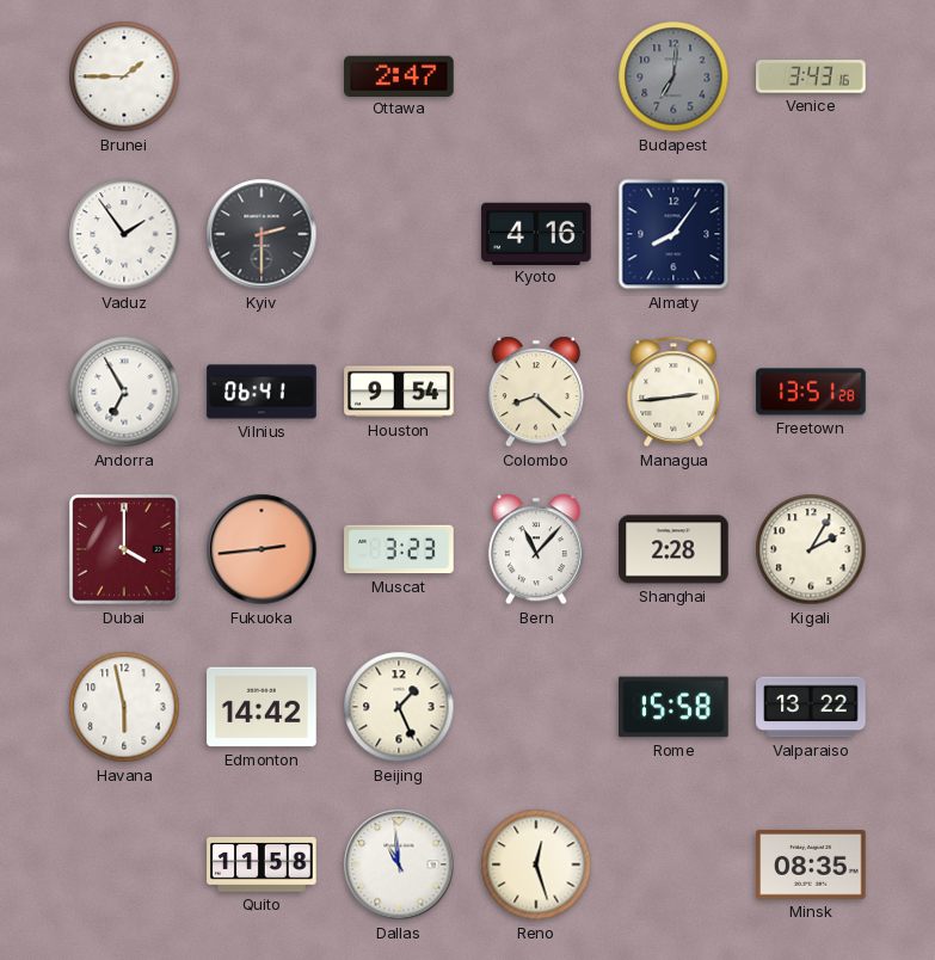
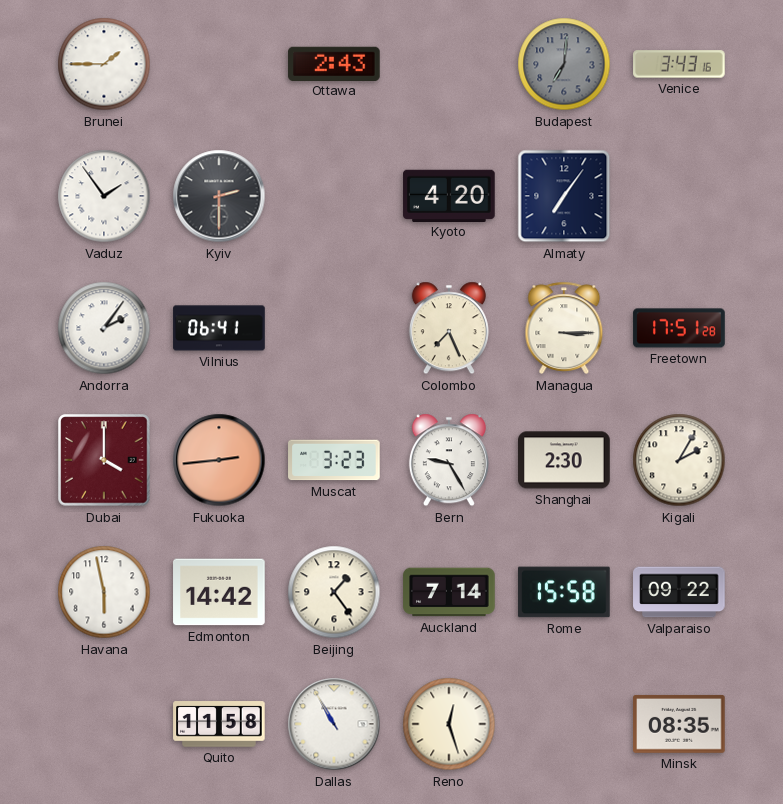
Ottawa: 2:47 -> 2:43
Kyoto: 4:16 -> 4:20
Almaty: 8:06 -> 7:06
Andorra: 6:55 -> 2:06
Houston: 9:54 -> none
Colombo: 8:22 -> 7:26
Managua: 2:44 -> 3:15
Freetown: 13:51 -> 17:51
Bern: 11:07 -> 9:25
Shanghai: 2:28 -> 2:30
Beijing: 1:26 -> 1:24
Auckland: none -> 7:14
Valparaiso: 13:22 -> 09:22
Dallas: 10:59 -> 10:55
